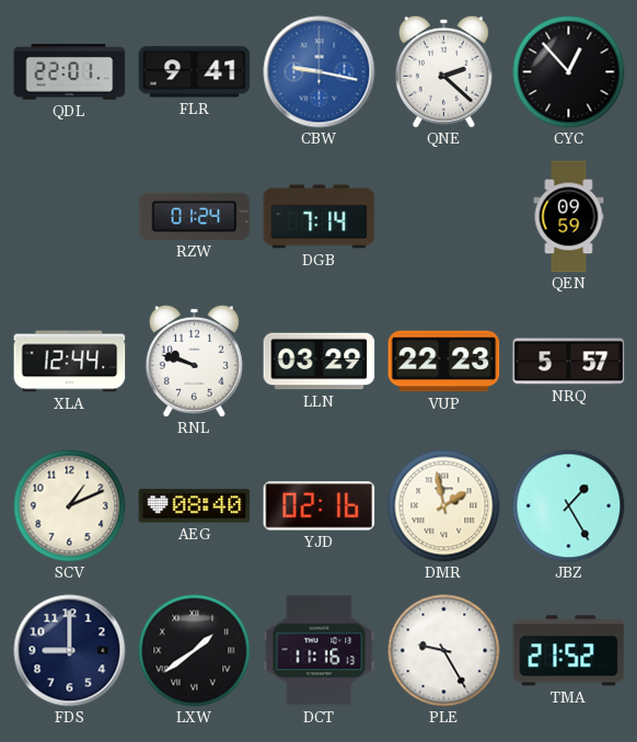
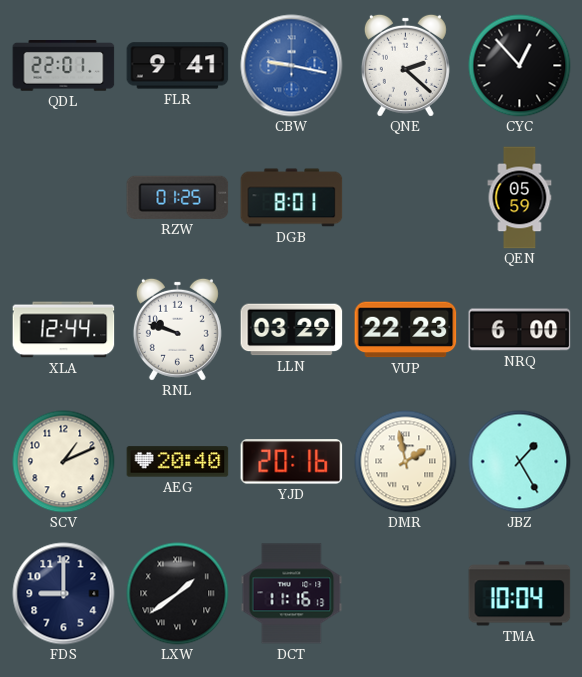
RZW: 01:24 -> 01:25
DGB: 7:14 -> 8:01
QEN: 09:59 -> 05:59
NRQ: 5:57 -> 6:00
AEG: 08:40 -> 20:40
YJD: 02:16 -> 20:16
PLE: 9:25 -> none
TMA: 21:52 -> 10:04
